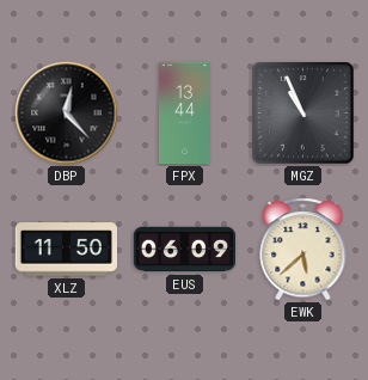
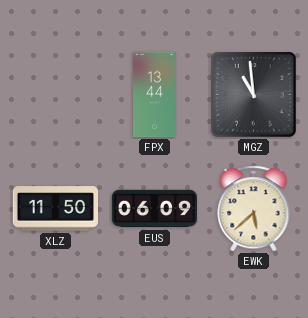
DBP: 12:23 -> none
MGZ: 10:56 -> 10:59
